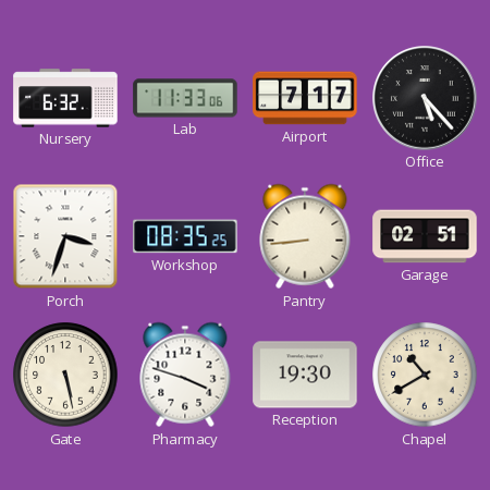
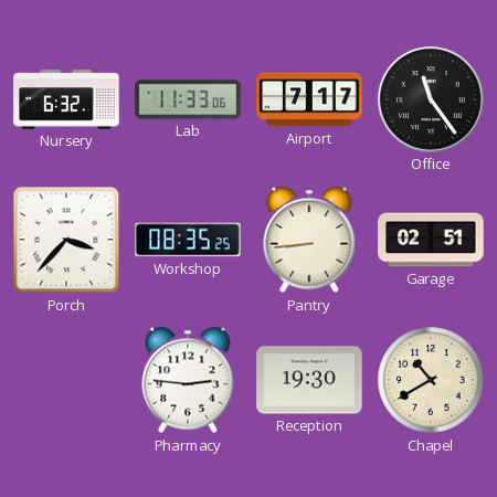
Office: 5:23 -> 11:24
Porch: 3:33 -> 3:37
Gate: 5:28 -> none
Pharmacy: 3:48 -> 2:46
